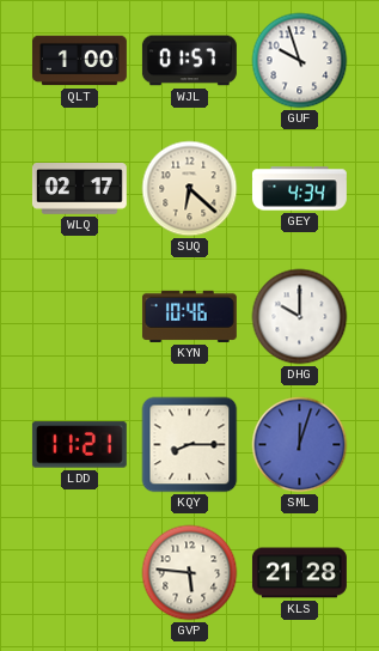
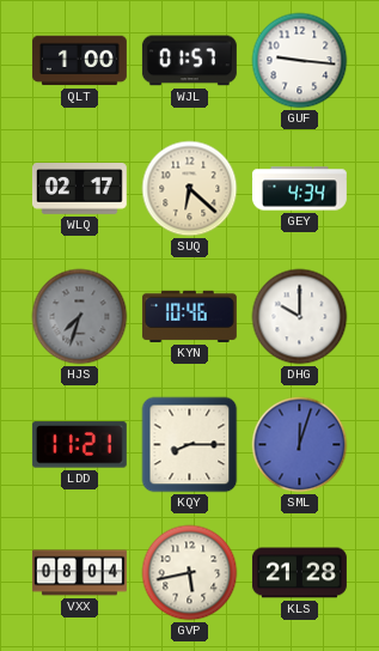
GUF: 9:57 -> 9:16
HJS: none -> 7:33
VXX: none -> 08:04
GVP: 5:46 -> 5:43
